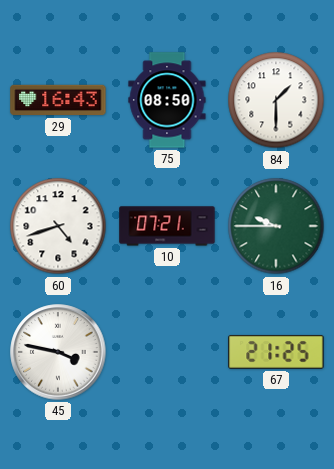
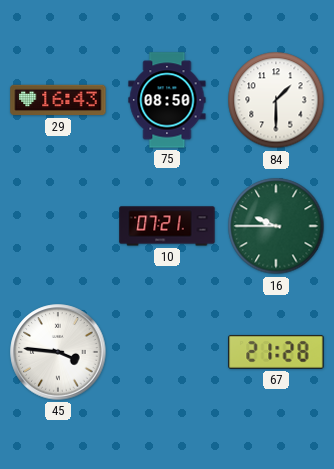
60: 4:42 -> none
45: 3:47 -> 3:46
67: 21:25 -> 21:28
